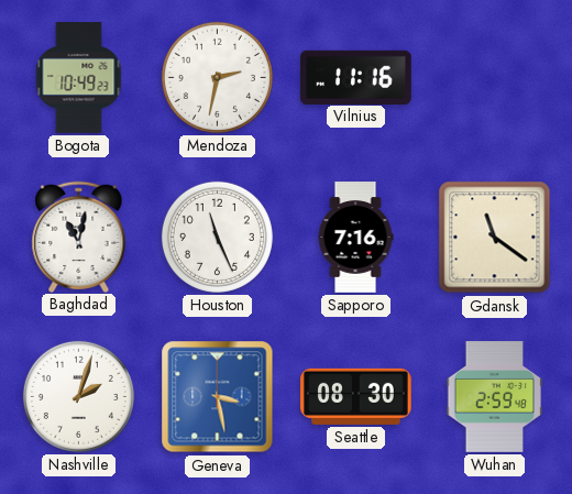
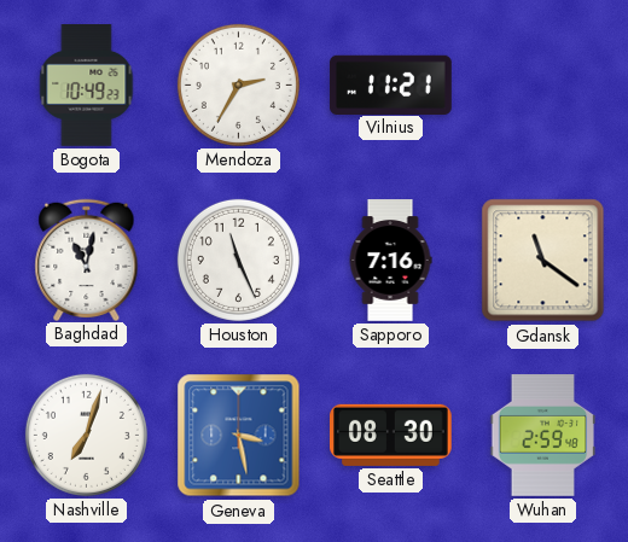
Mendoza: 2:32 -> 2:35
Vilnius: 11:16 -> 11:21
Nashville: 2:03 -> 7:03
